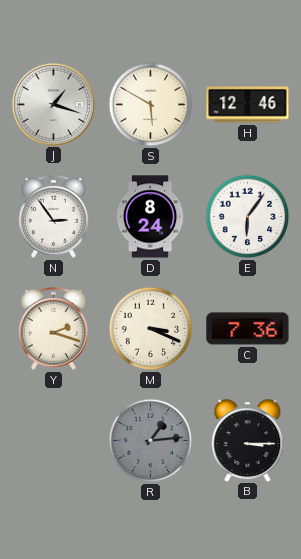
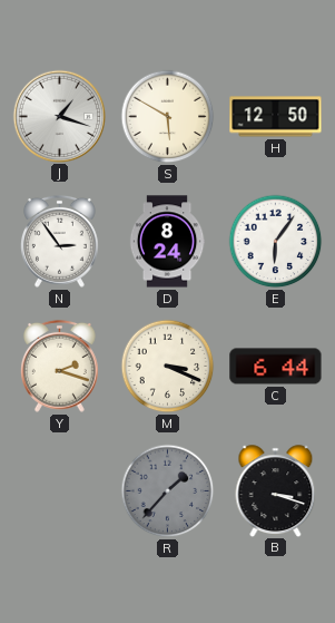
H: 12:46 -> 12:50
C: 7:36 -> 6:44
R: 1:14 -> 1:37
B: 3:15 -> 3:18
